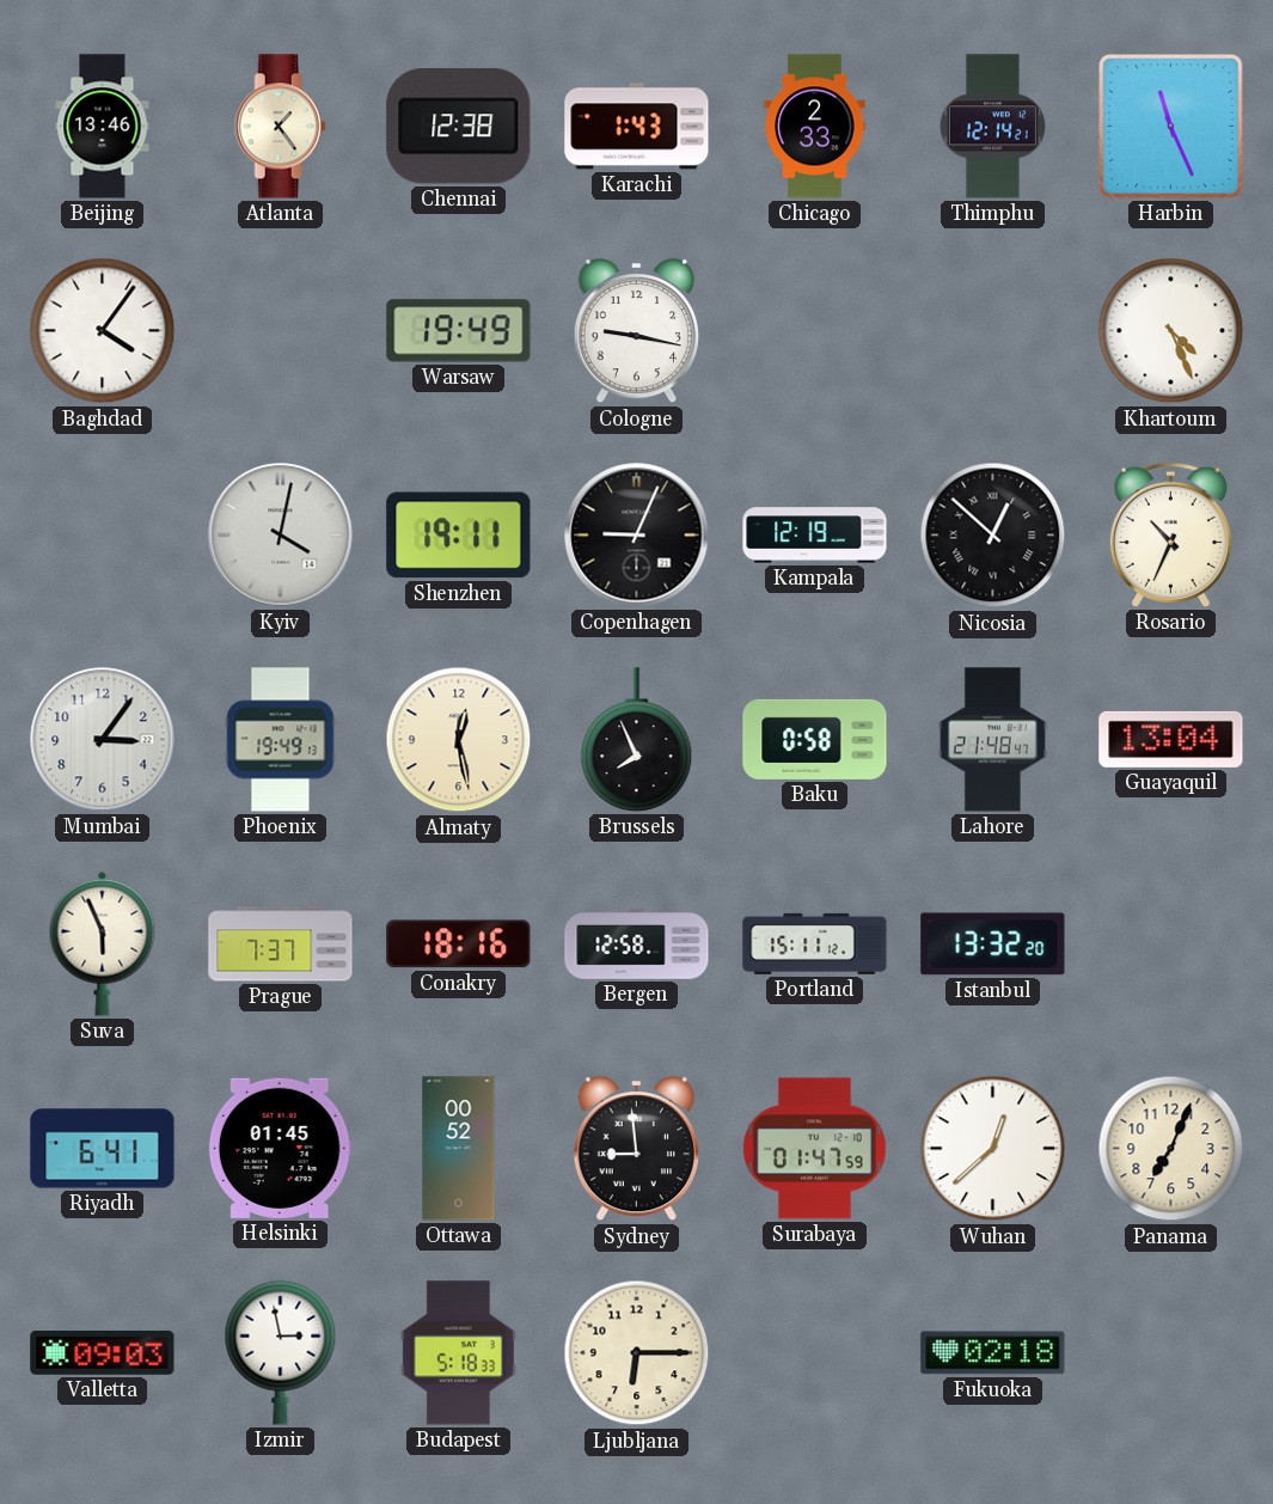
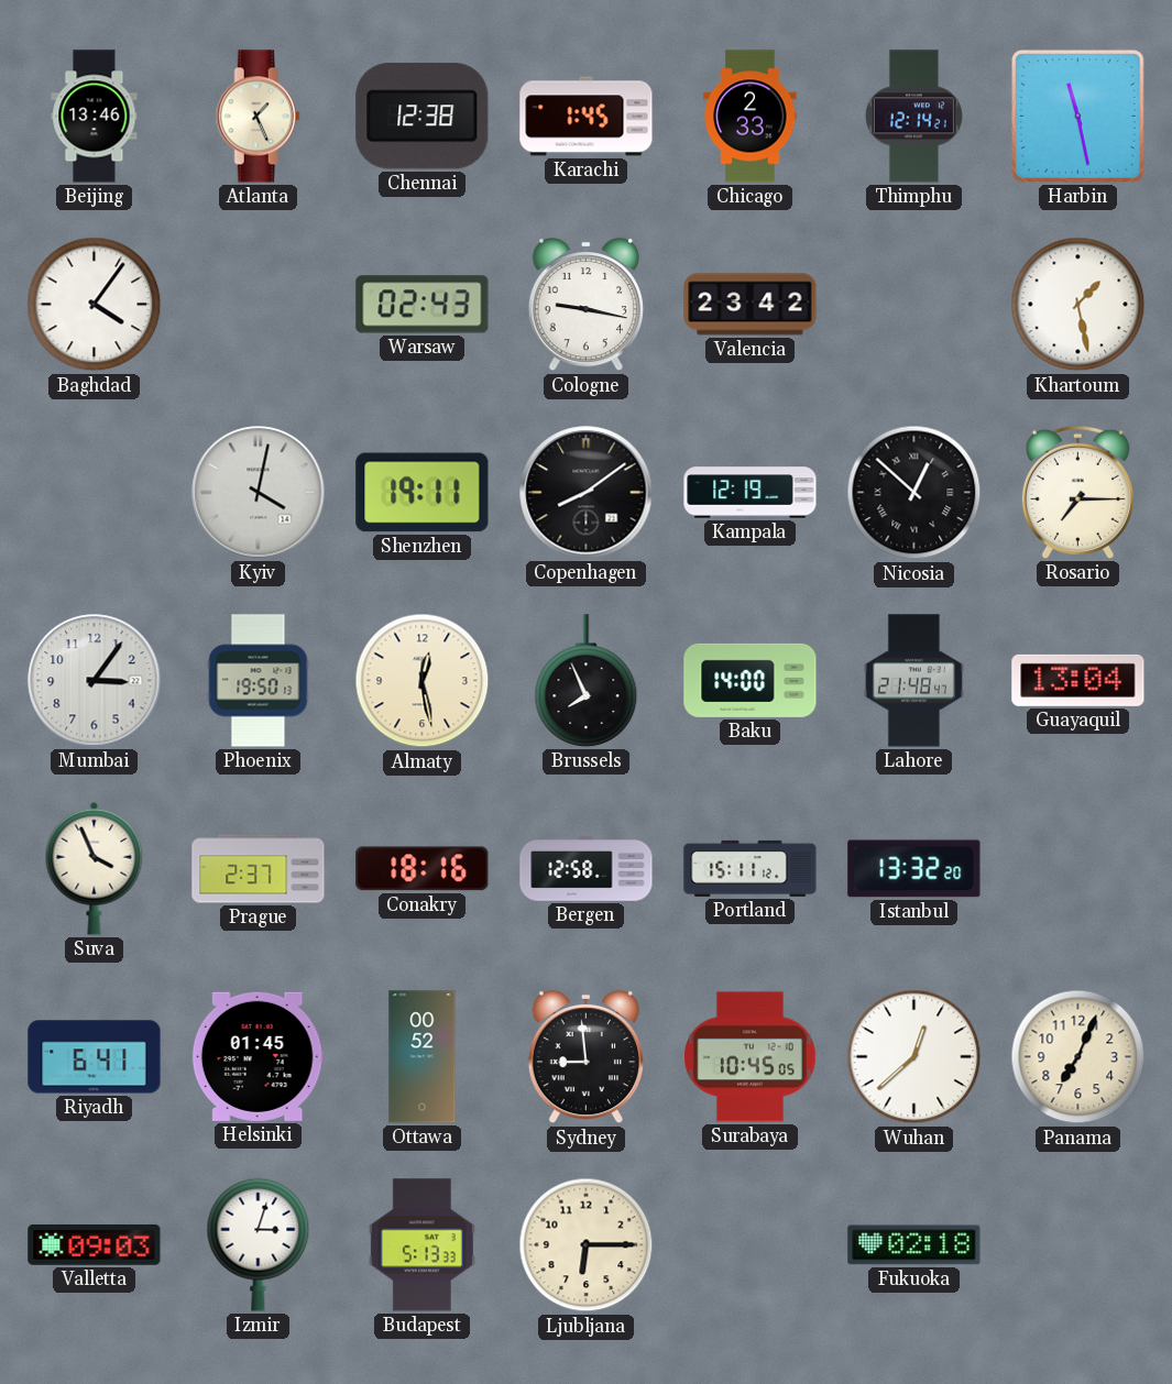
Atlanta: 1:24 -> 1:26
Karachi: 1:43 -> 1:45
Harbin: 11:26 -> 11:28
Warsaw: 19:49 -> 02:43
Valencia: none -> 23:42
Khartoum: 4:26 -> 1:28
Copenhagen: 9:04 -> 8:09
Rosario: 10:34 -> 7:15
Phoenix: 19:49 -> 19:50
Baku: 0:58 -> 14:00
Suva: 5:56 -> 3:56
Prague: 7:37 -> 2:37
Surabaya: 01:47 -> 10:45
Izmir: 2:58 -> 3:03
Budapest: 5:18 -> 5:13
